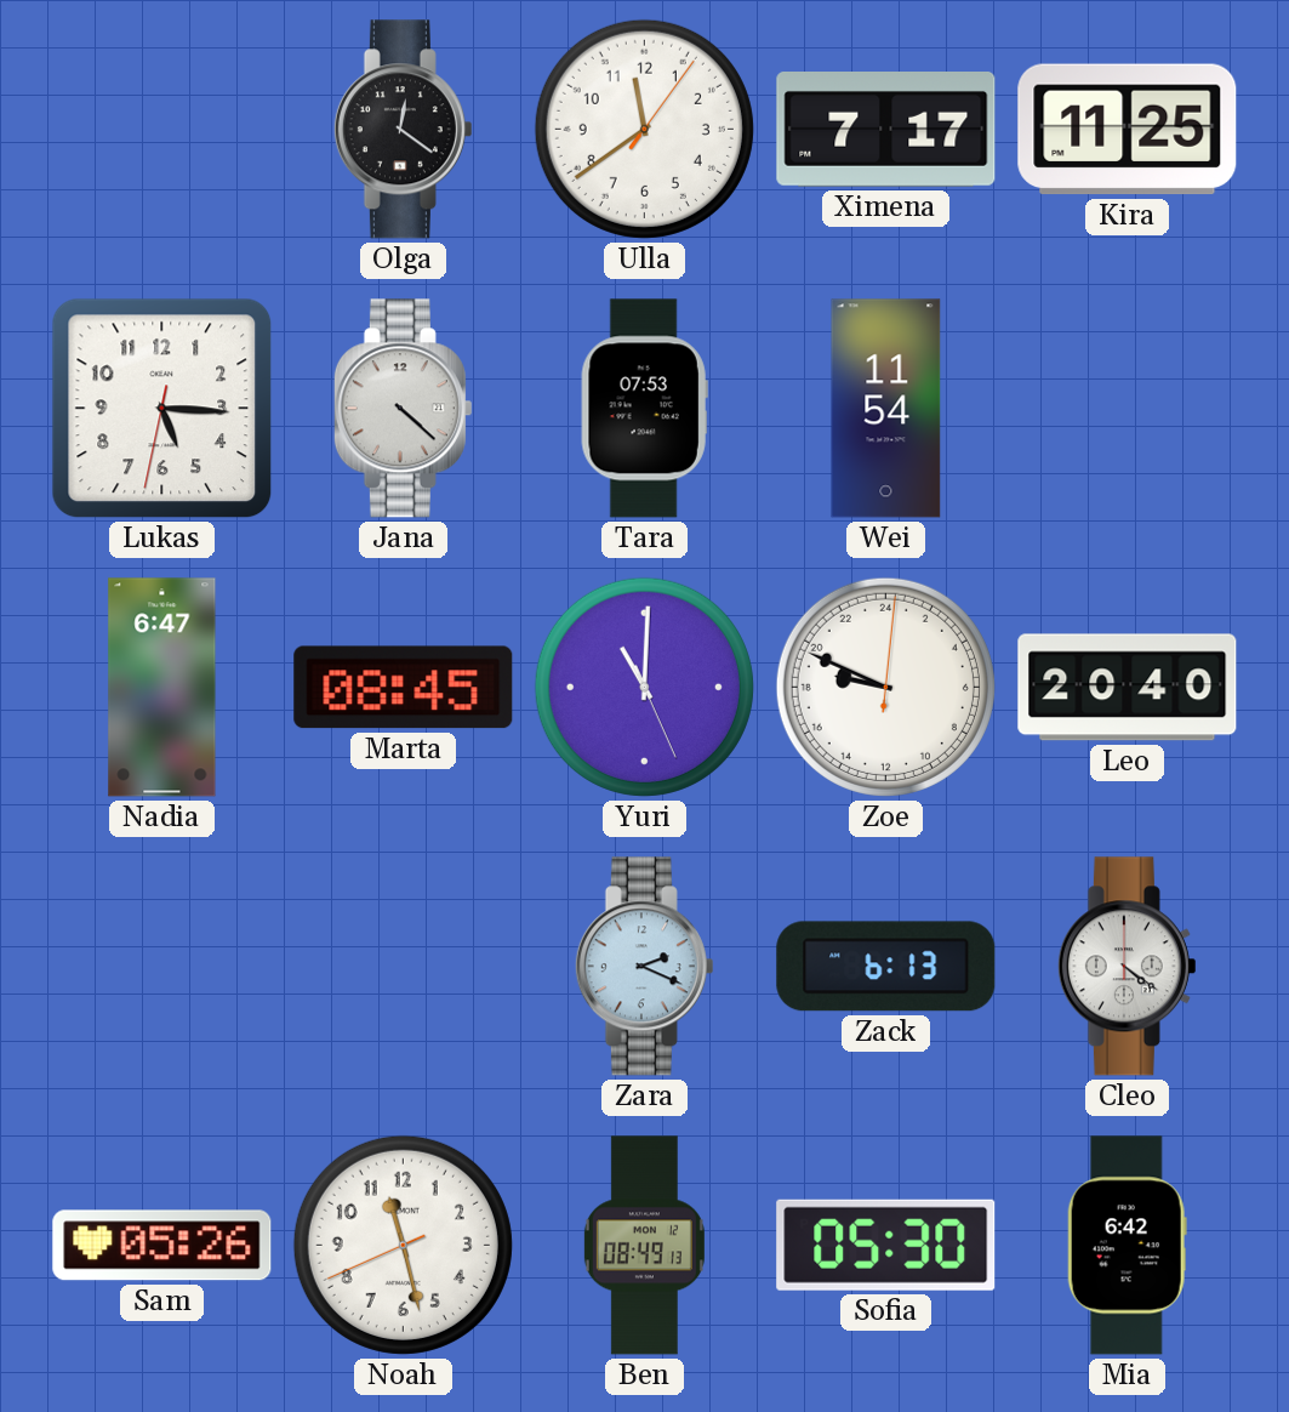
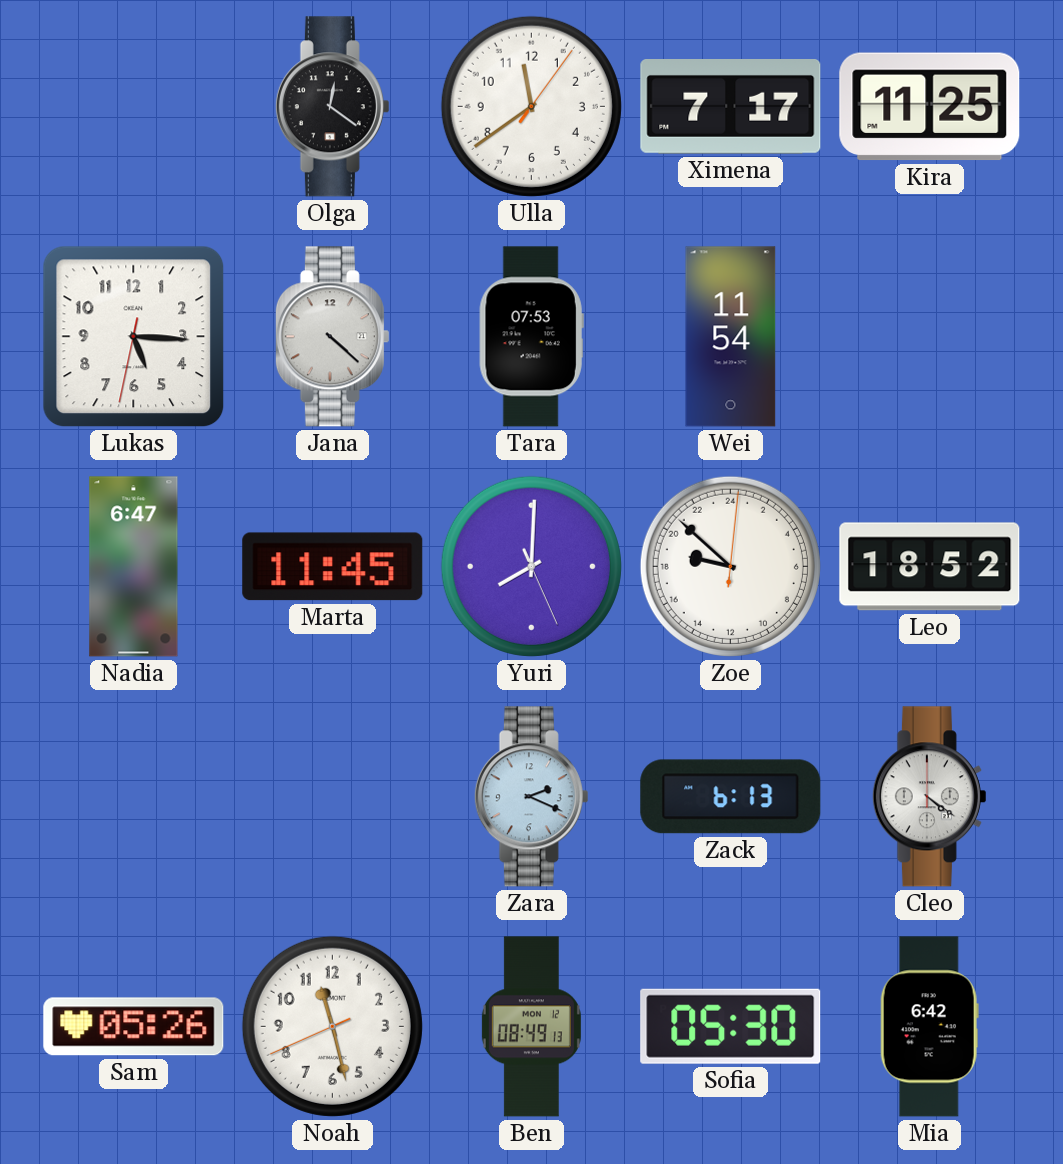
Marta: 08:45 -> 11:45
Yuri: 11:00 -> 8:00
Zoe: 18:49 -> 18:52
Leo: 20:40 -> 18:52
